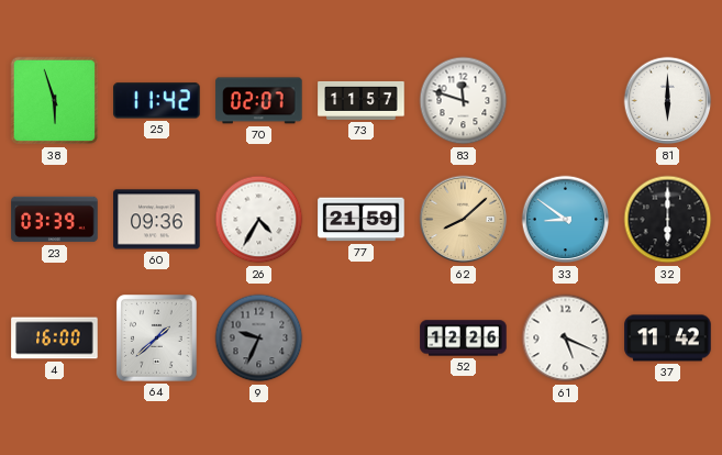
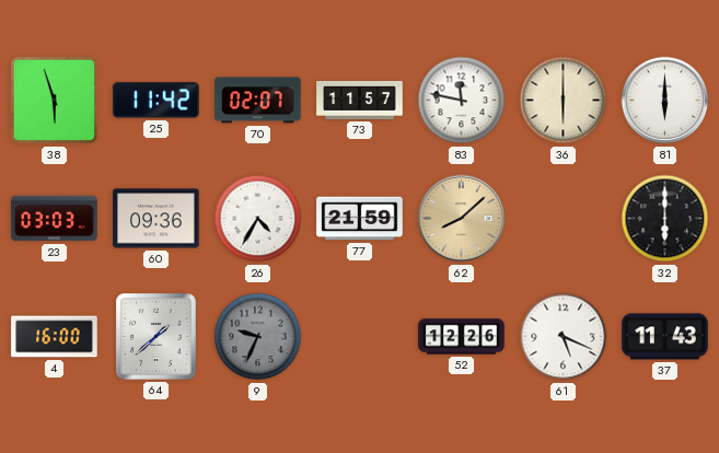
83: 11:48 -> 11:47
36: none -> 6:00
23: 03:39 -> 03:03
33: 8:51 -> none
37: 11:42 -> 11:43
